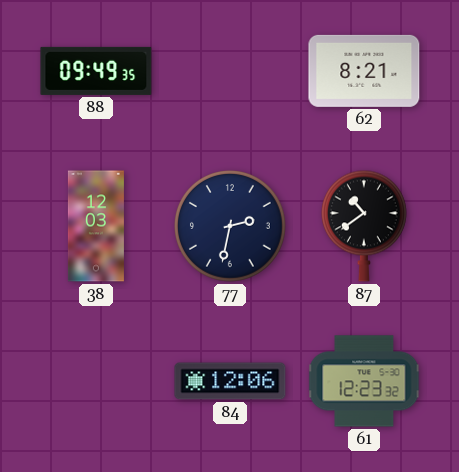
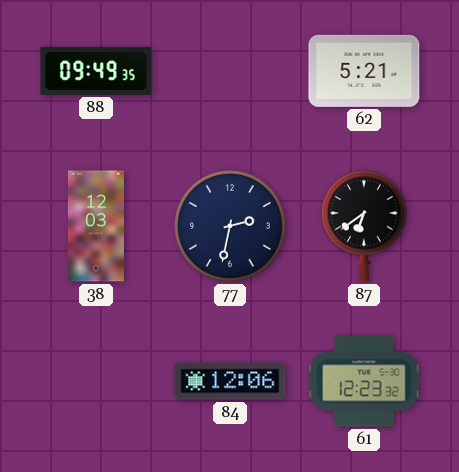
62: 8:21 -> 5:21
87: 10:39 -> 6:39
